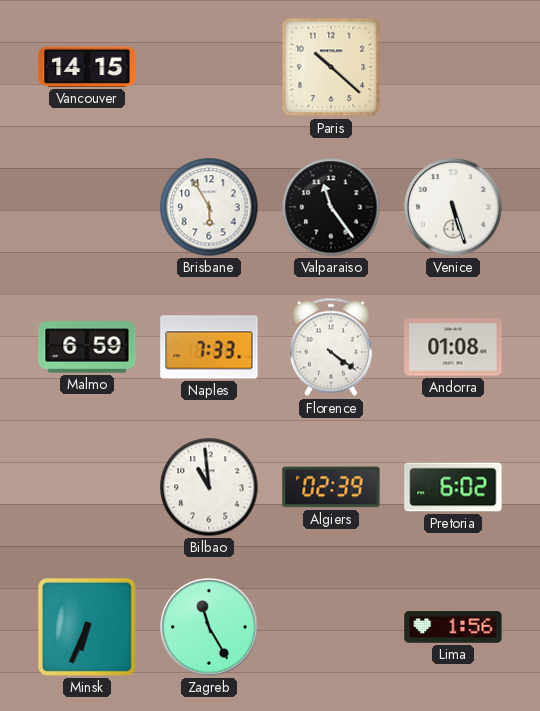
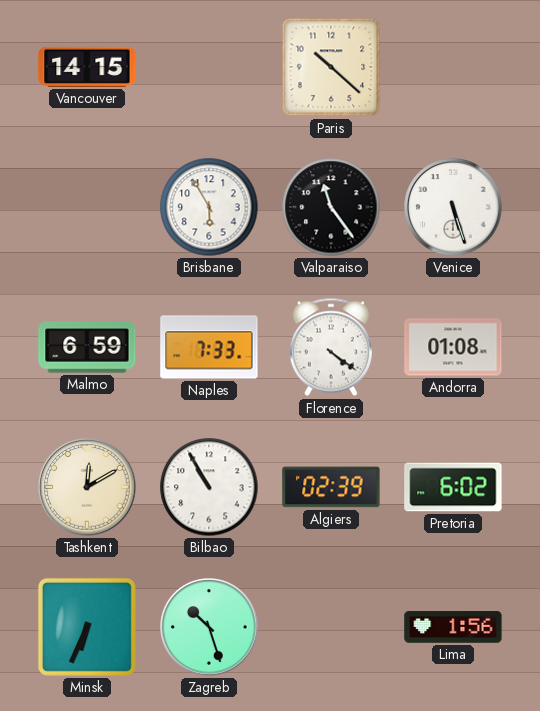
Tashkent: none -> 12:10
Bilbao: 10:59 -> 10:55
Zagreb: 11:25 -> 10:27
